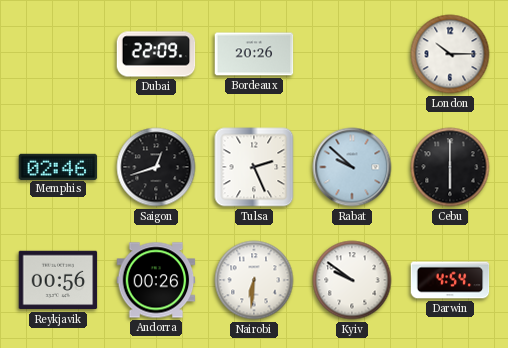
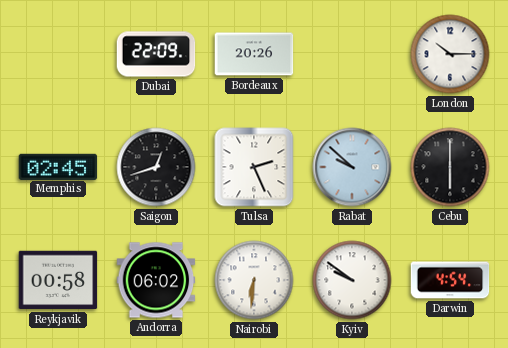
Memphis: 02:46 -> 02:45
Reykjavik: 00:56 -> 00:58
Andorra: 00:26 -> 06:02
